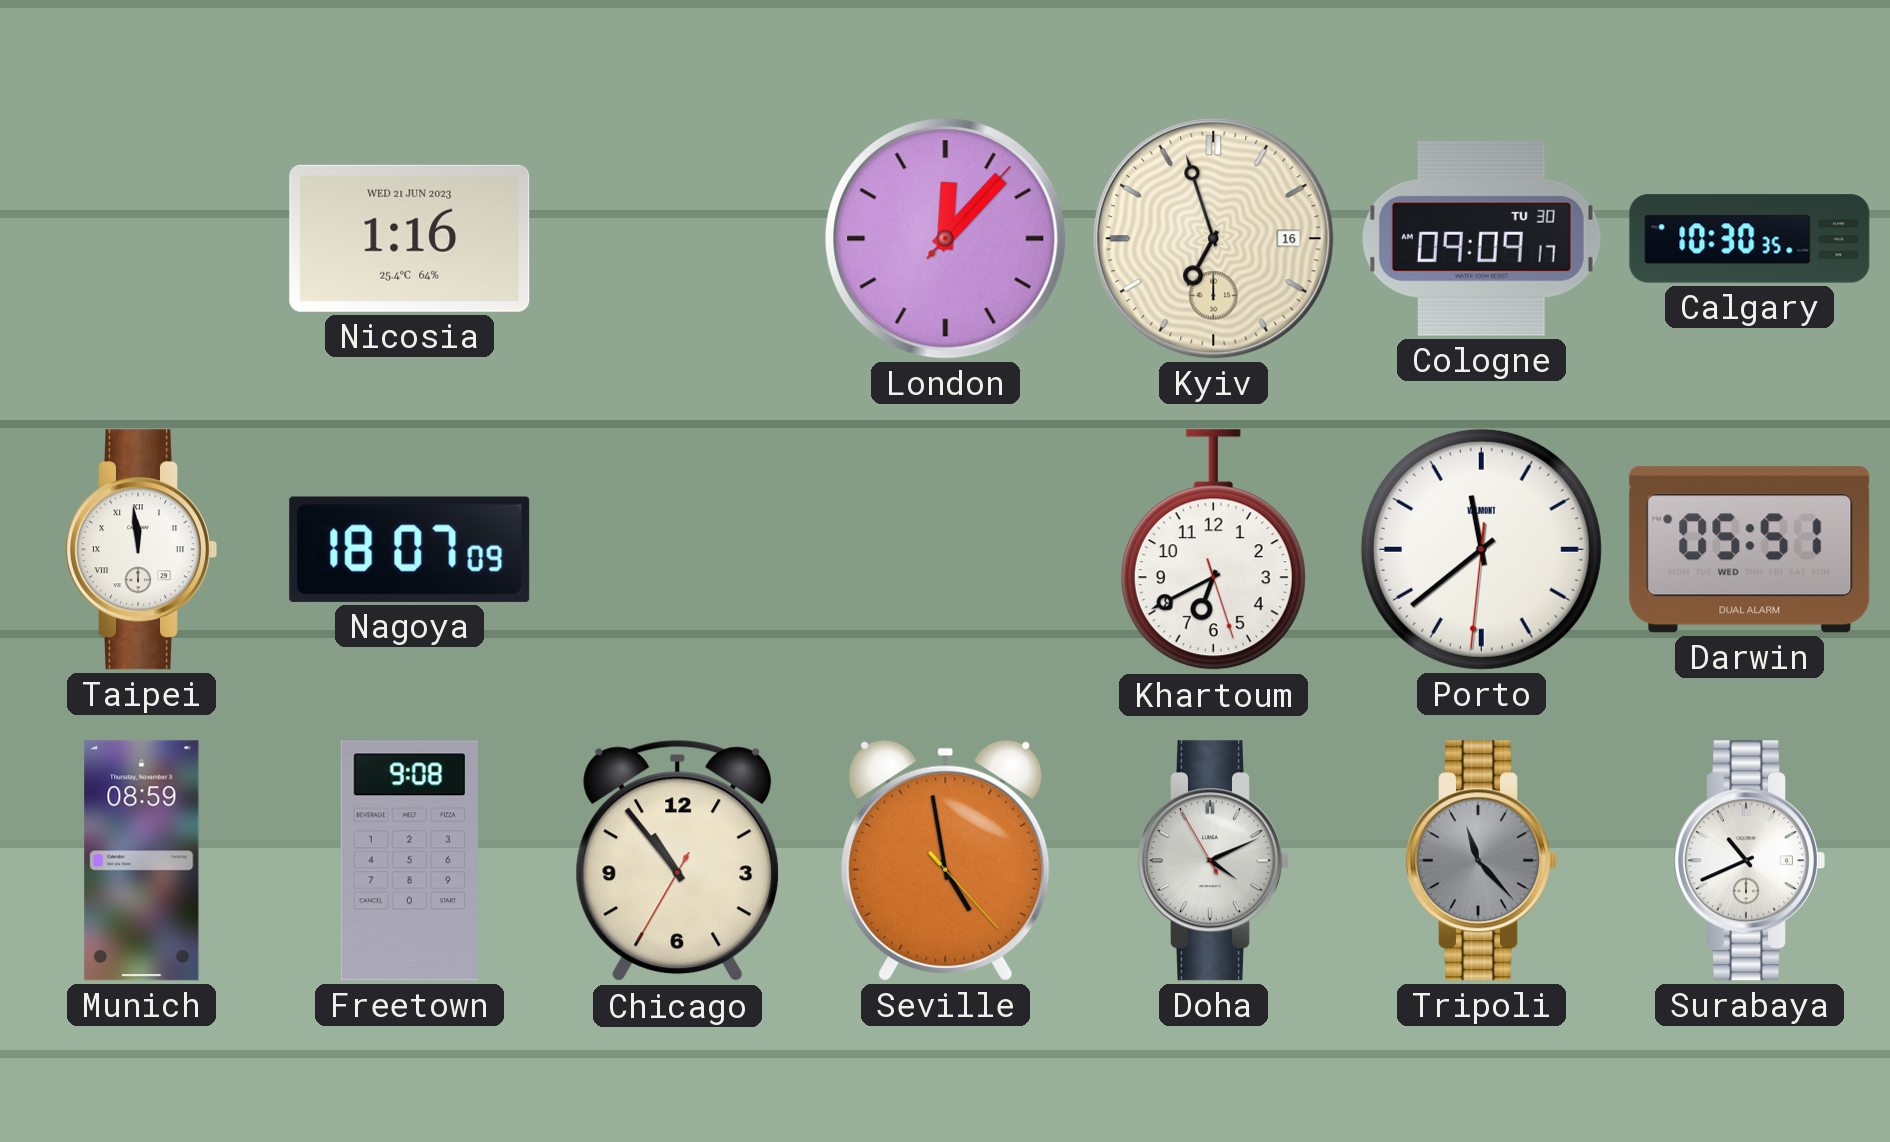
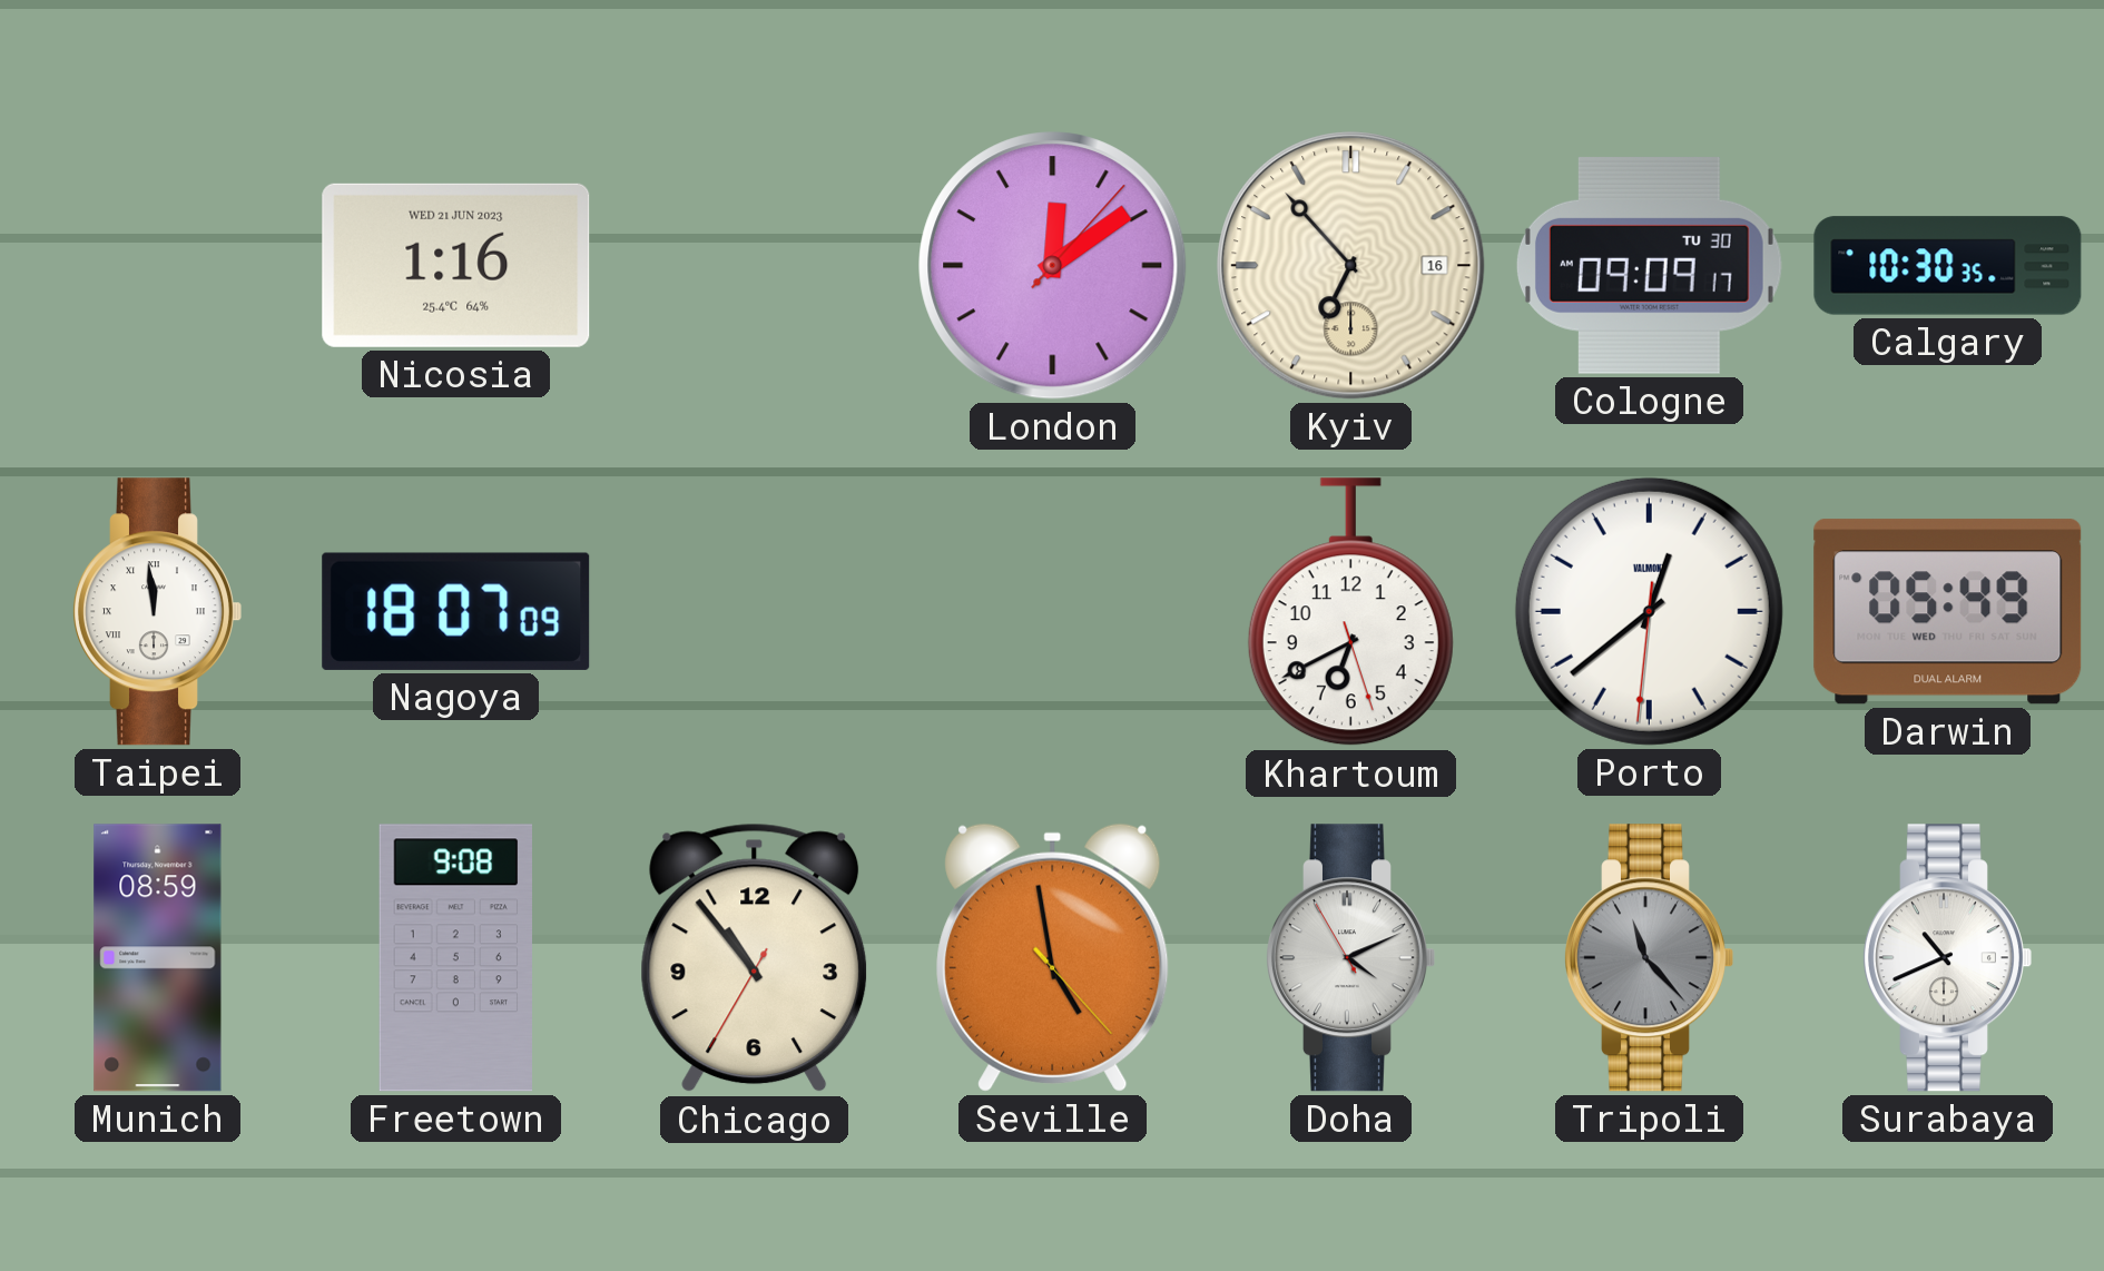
London: 12:07 -> 12:09
Kyiv: 6:57 -> 6:53
Porto: 11:38 -> 12:38
Darwin: 05:51 -> 05:49
